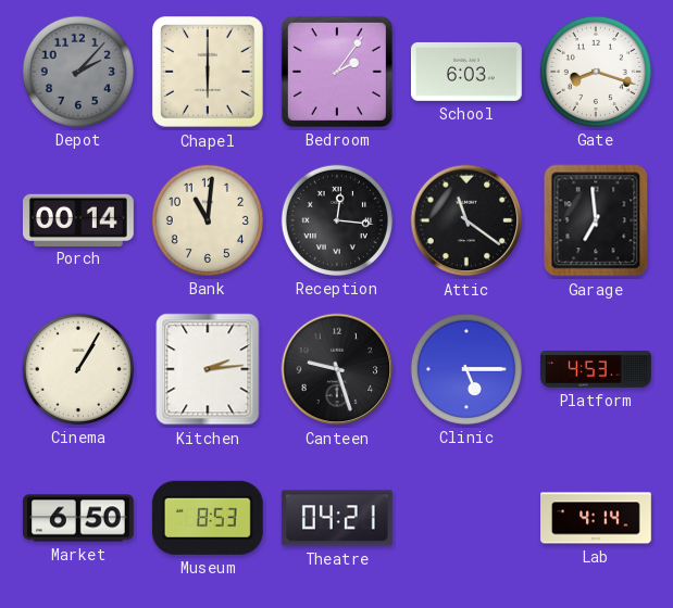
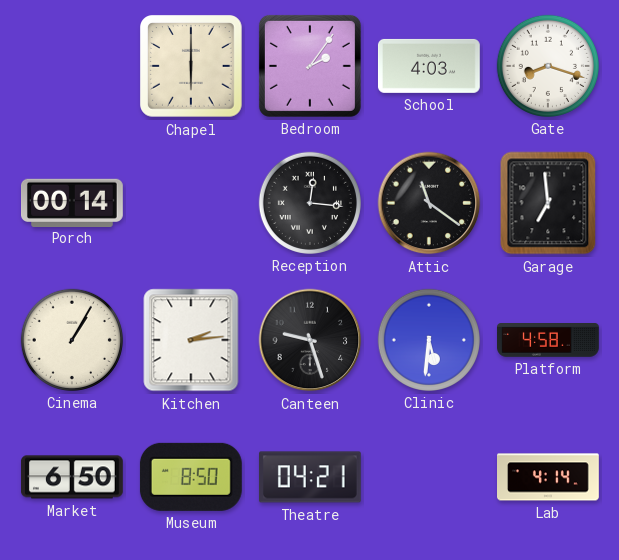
Depot: 2:07 -> none
School: 6:03 -> 4:03
Bank: 11:01 -> none
Clinic: 5:15 -> 5:31
Platform: 4:53 -> 4:58
Museum: 8:53 -> 8:50
